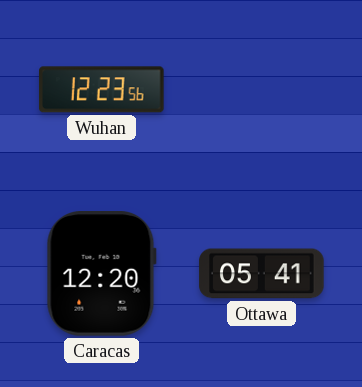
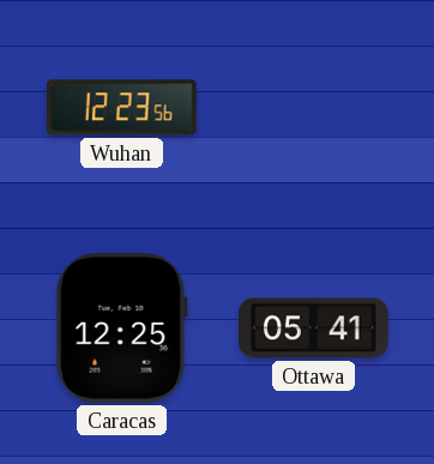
Caracas: 12:20 -> 12:25
